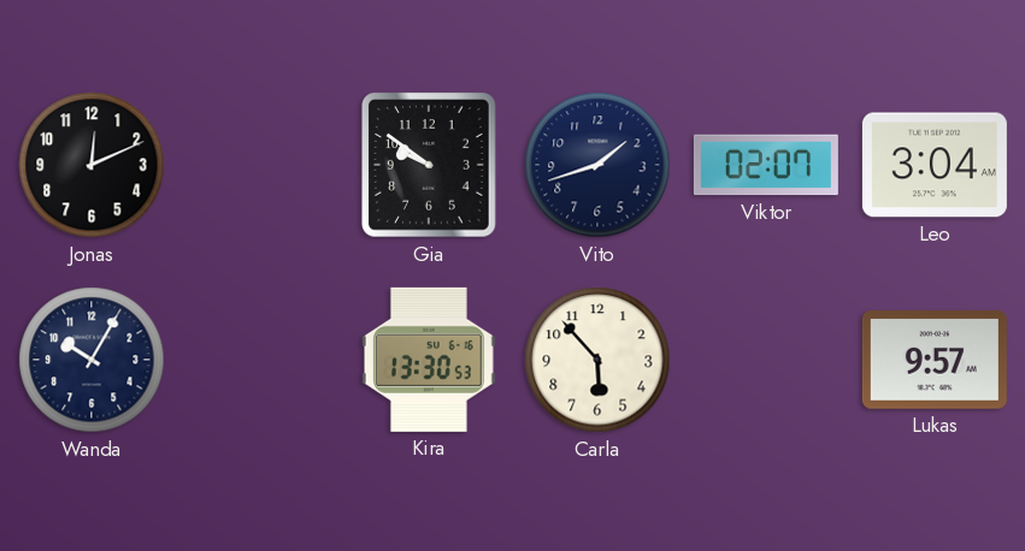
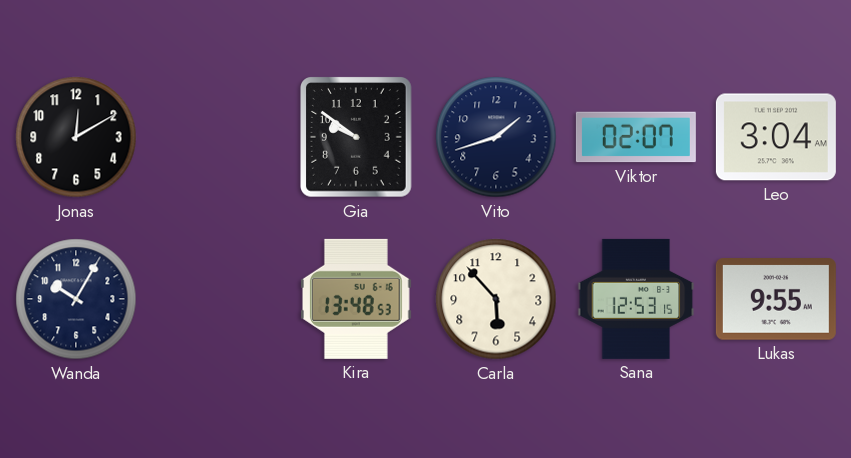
Jonas: 12:11 -> 12:10
Kira: 13:30 -> 13:48
Sana: none -> 12:53
Lukas: 9:57 -> 9:55
